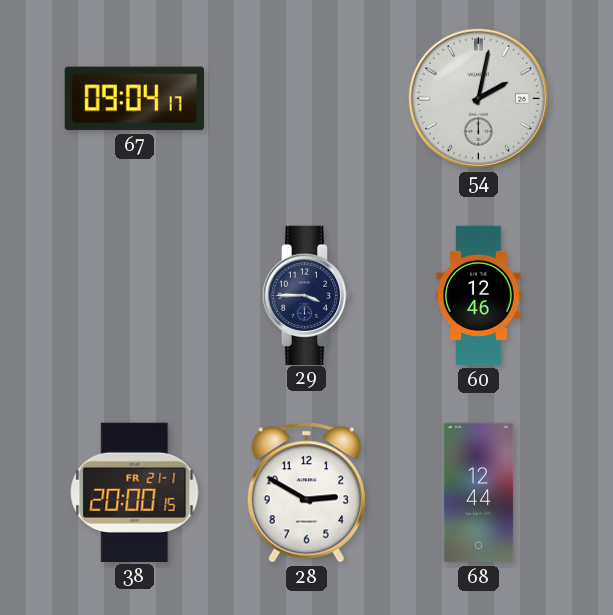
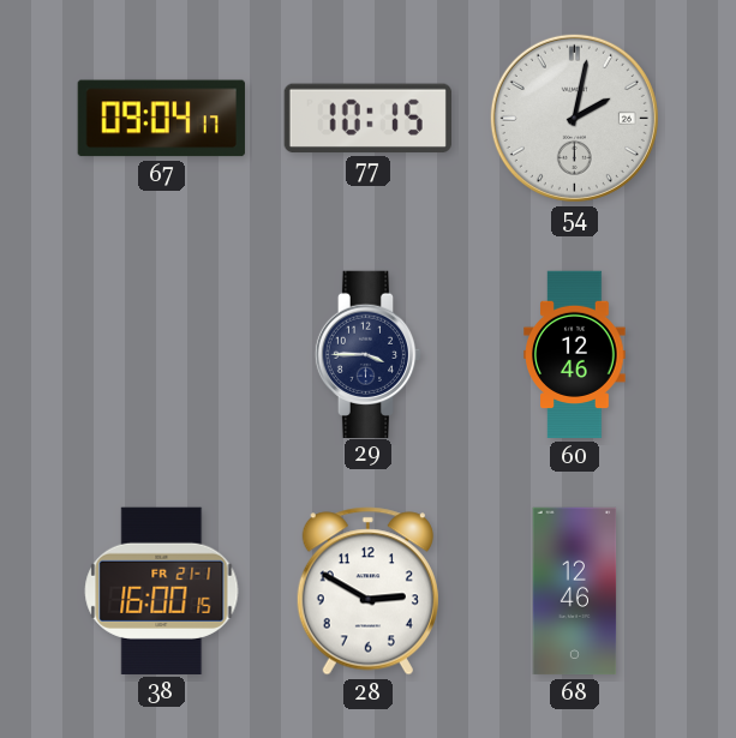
77: none -> 10:15
38: 20:00 -> 16:00
68: 12:44 -> 12:46
